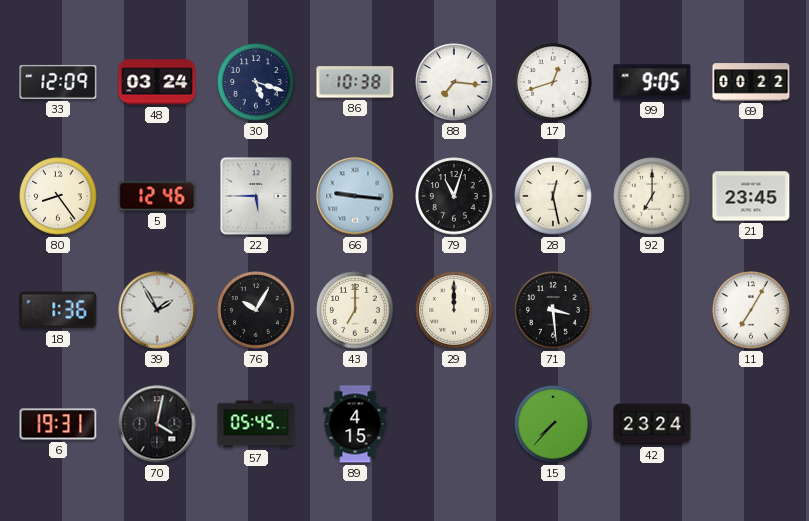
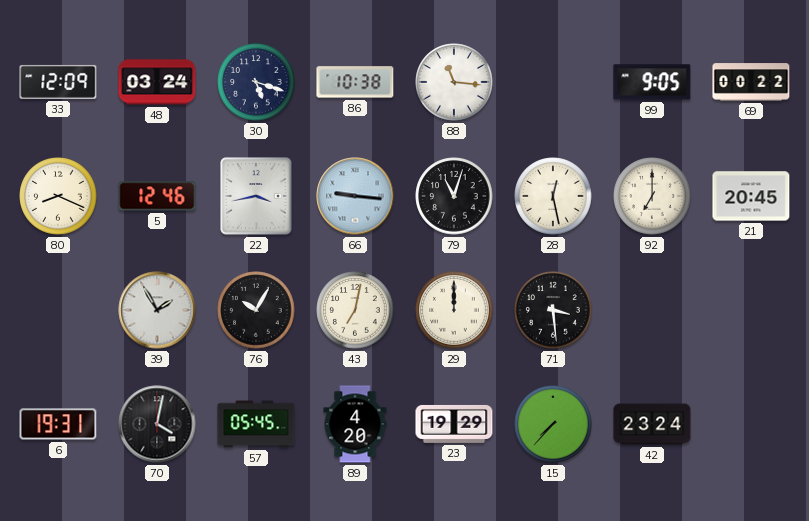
88: 7:16 -> 11:16
17: 12:42 -> none
80: 8:24 -> 8:19
22: 5:45 -> 3:43
21: 23:45 -> 20:45
18: 1:36 -> none
43: 7:00 -> 7:02
11: 7:05 -> none
89: 4:15 -> 4:20
23: none -> 19:29
